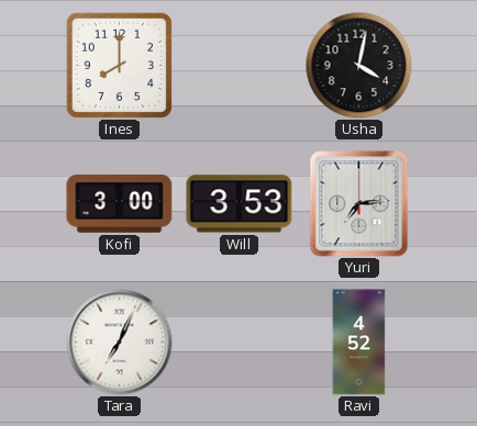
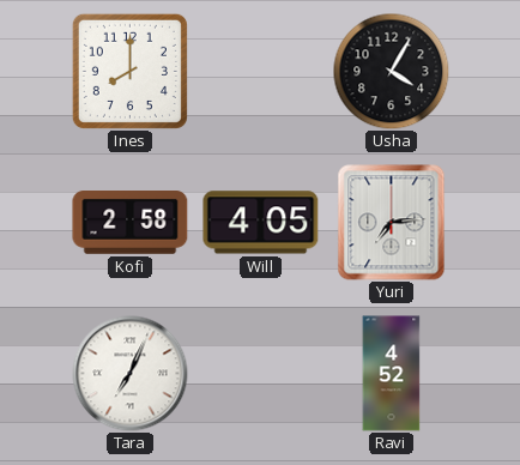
Usha: 4:02 -> 4:05
Kofi: 3:00 -> 2:58
Will: 3:53 -> 4:05
